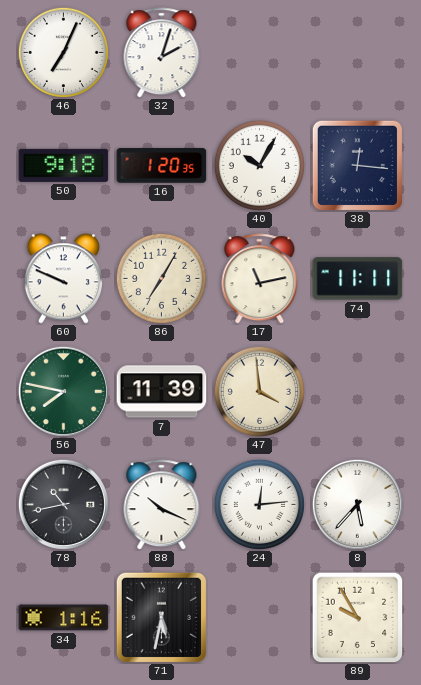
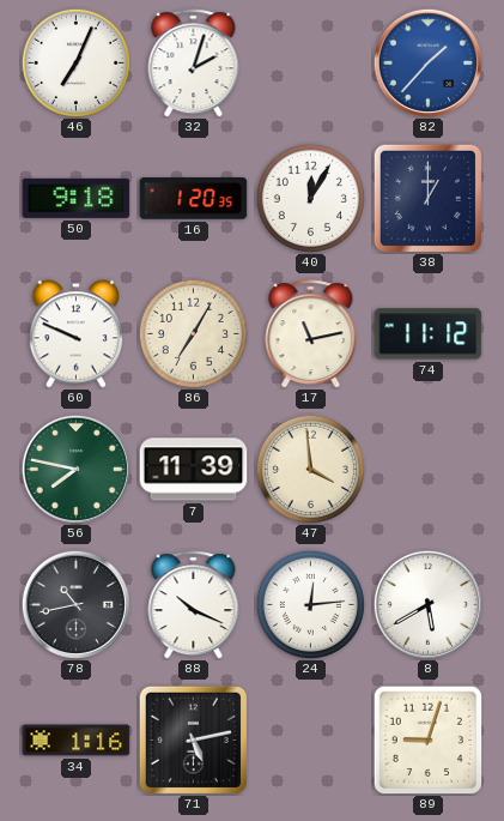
82: none -> 1:37
40: 10:05 -> 12:05
38: 12:16 -> 1:00
74: 11:11 -> 11:12
8: 5:37 -> 5:40
71: 5:32 -> 5:13
89: 9:55 -> 9:03
